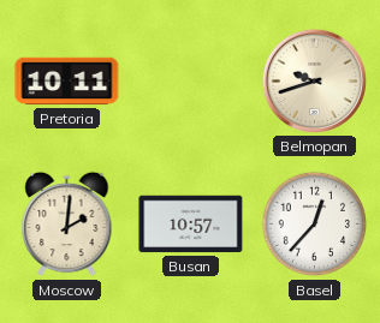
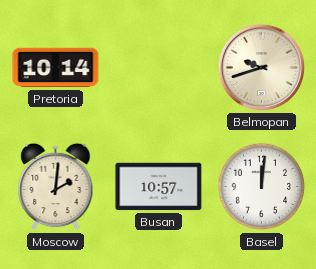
Pretoria: 10:11 -> 10:14
Basel: 12:37 -> 12:01
